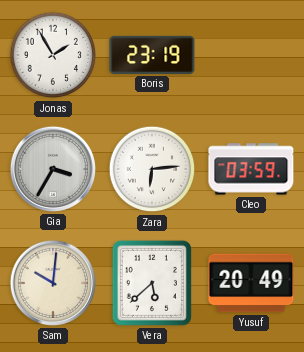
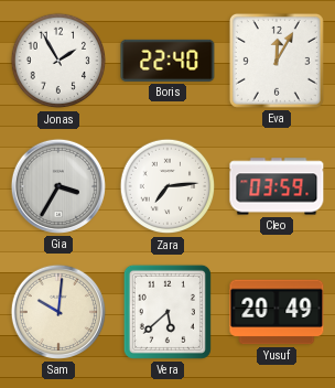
Boris: 23:19 -> 22:40
Eva: none -> 12:05
Zara: 6:14 -> 7:14
